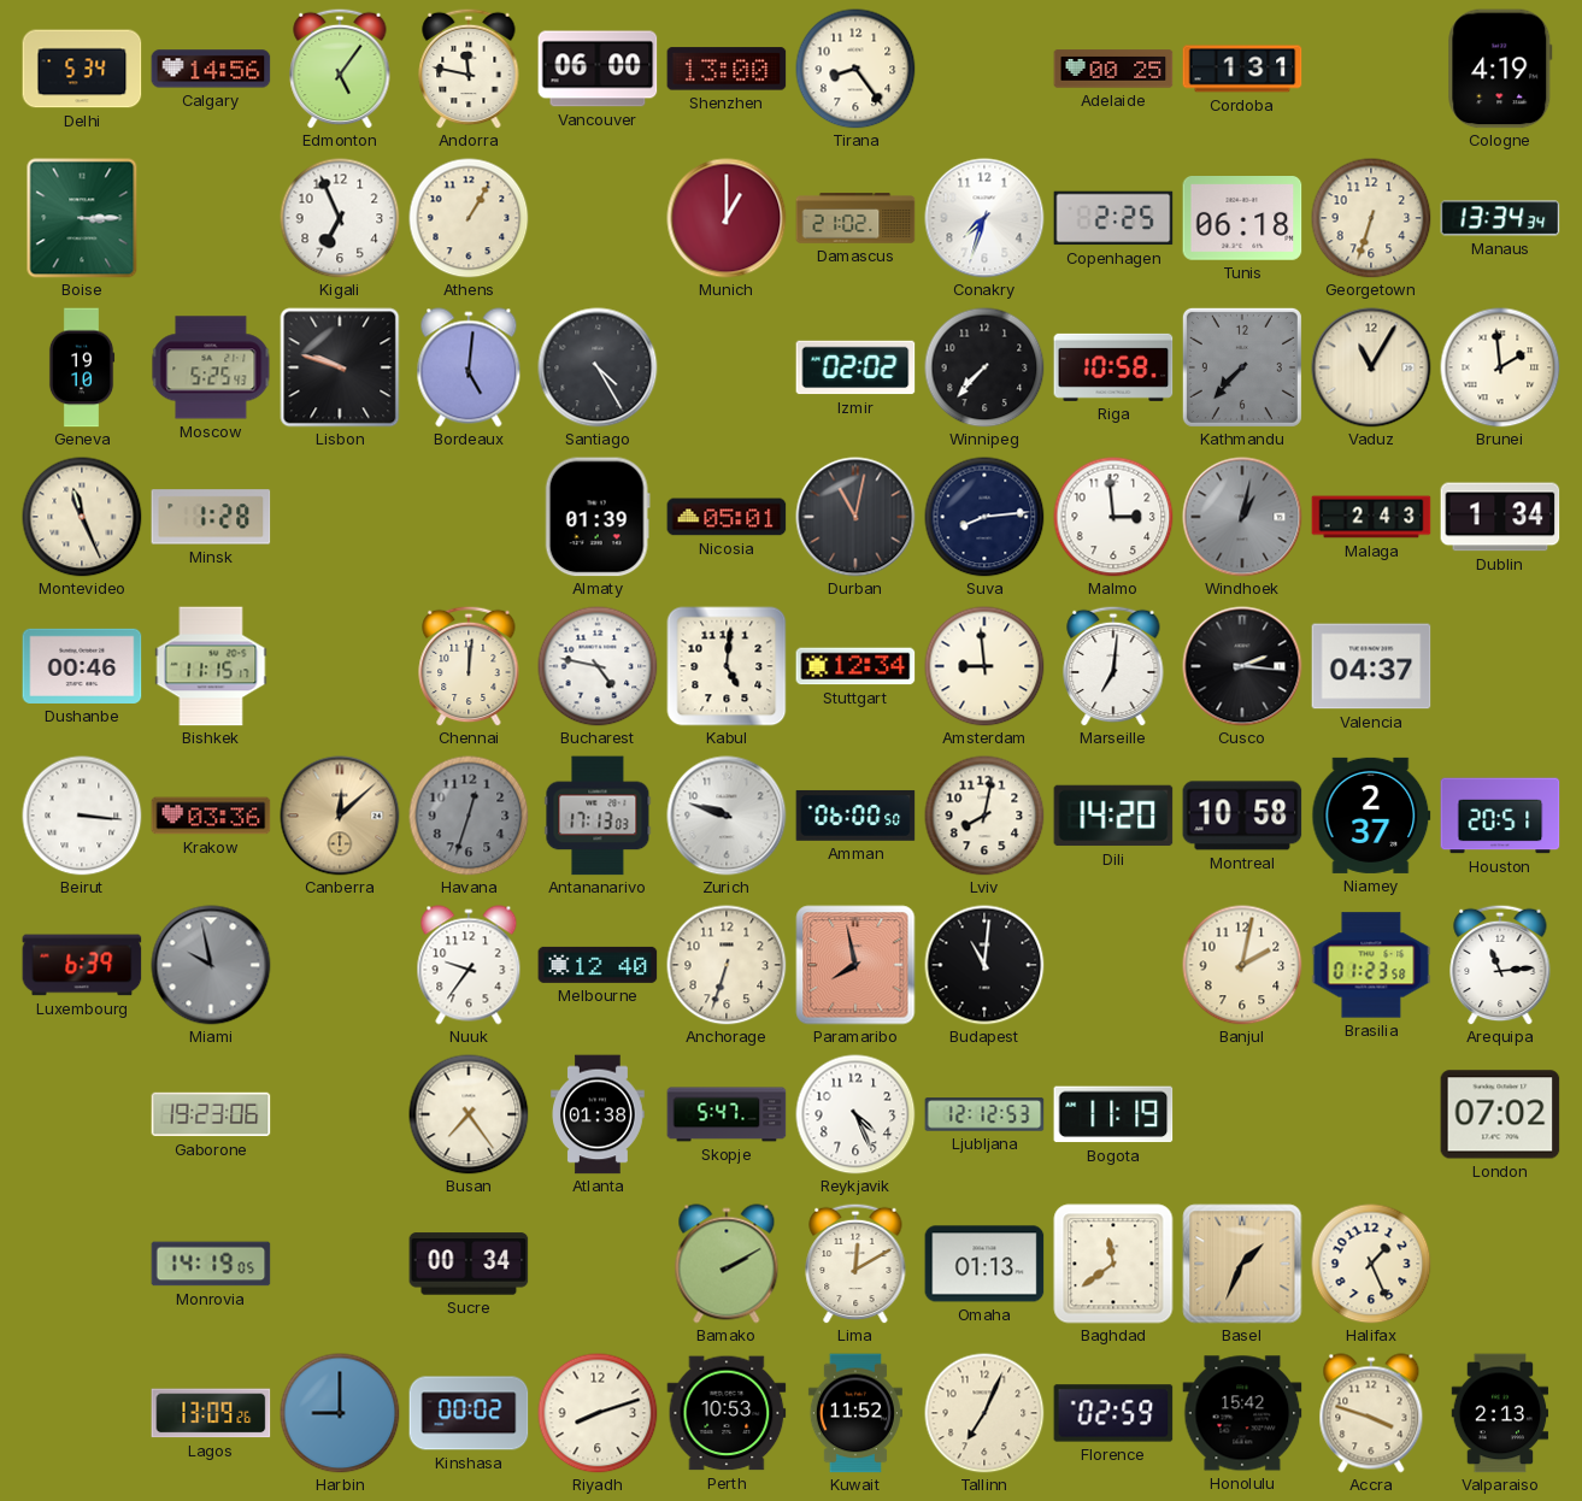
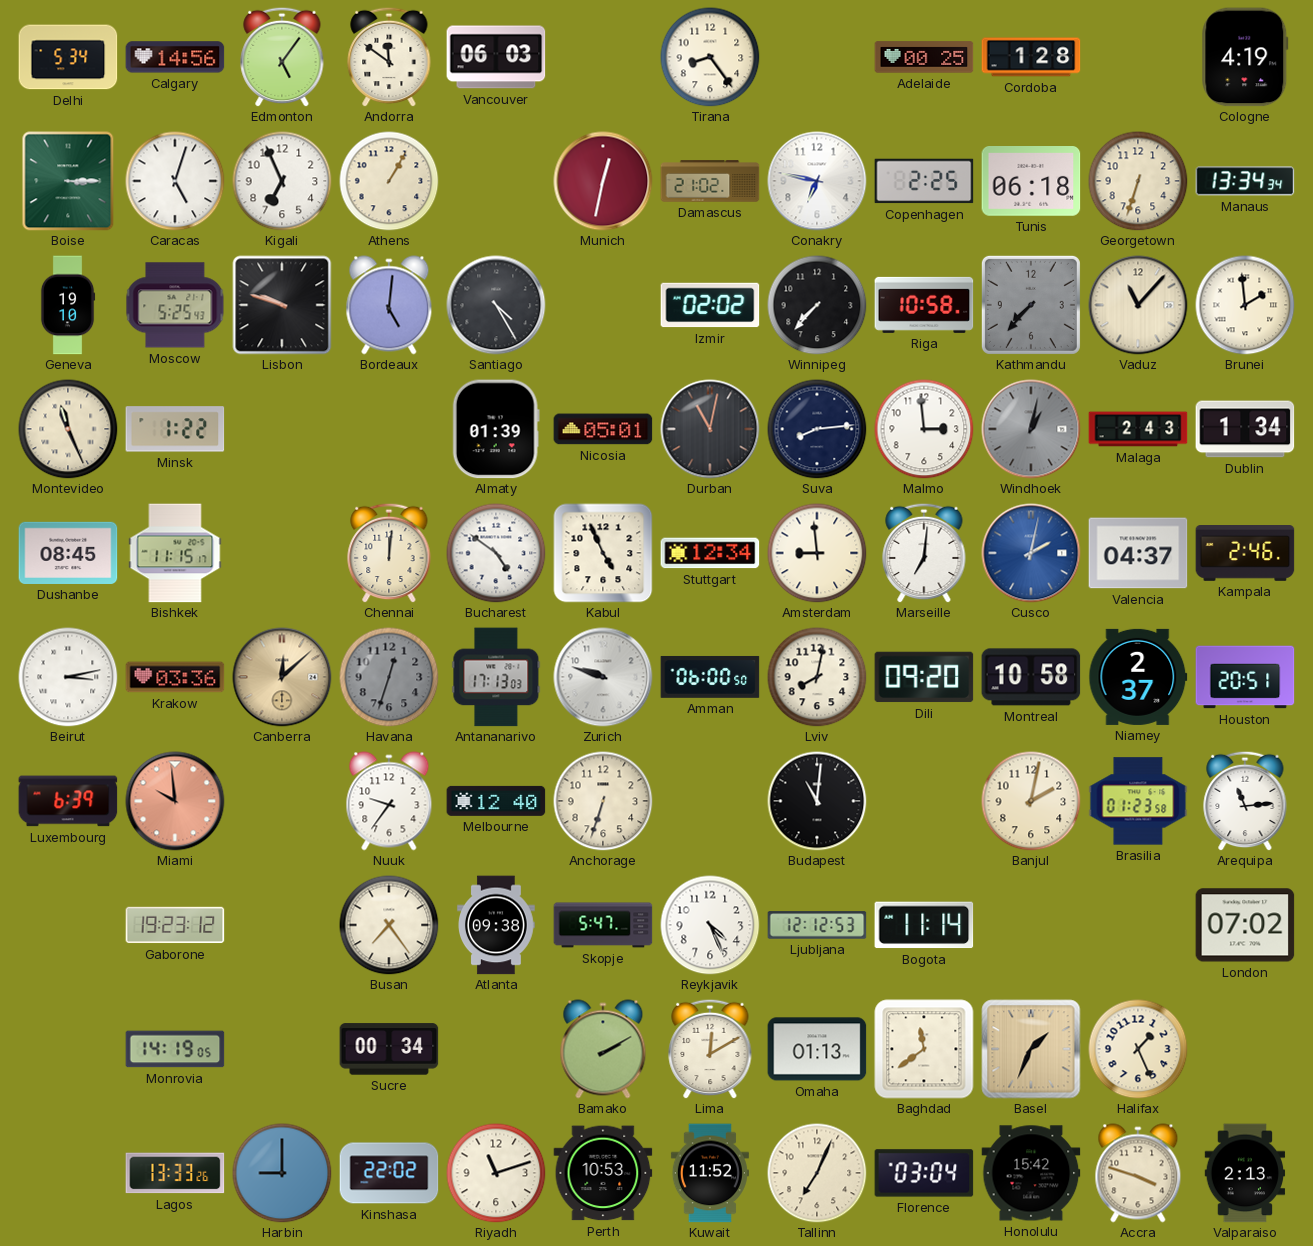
Andorra: 11:47 -> 11:51
Vancouver: 06:00 -> 06:03
Shenzhen: 13:00 -> none
Cordoba: 1:31 -> 1:28
Caracas: none -> 5:03
Munich: 1:00 -> 12:32
Conakry: 7:33 -> 6:47
Vaduz: 11:05 -> 11:07
Minsk: 1:28 -> 1:22
Dushanbe: 00:46 -> 08:45
Bucharest: 4:47 -> 4:51
Kabul: 5:01 -> 4:56
Cusco: 2:16 -> 2:02
Cusco dial: black -> blue
Kampala: none -> 2:46
Beirut: 3:16 -> 3:13
Dili: 14:20 -> 09:20
Miami: 9:58 -> 9:59
Miami dial: grey -> salmon
Paramaribo: 7:58 -> none
Gaborone: 19:23:06 -> 19:23:12
Atlanta: 01:38 -> 09:38
Bogota: 11:19 -> 11:14
Lagos: 13:09 -> 13:33
Kinshasa: 00:02 -> 22:02
Riyadh: 8:12 -> 11:12
Florence: 02:59 -> 03:04
